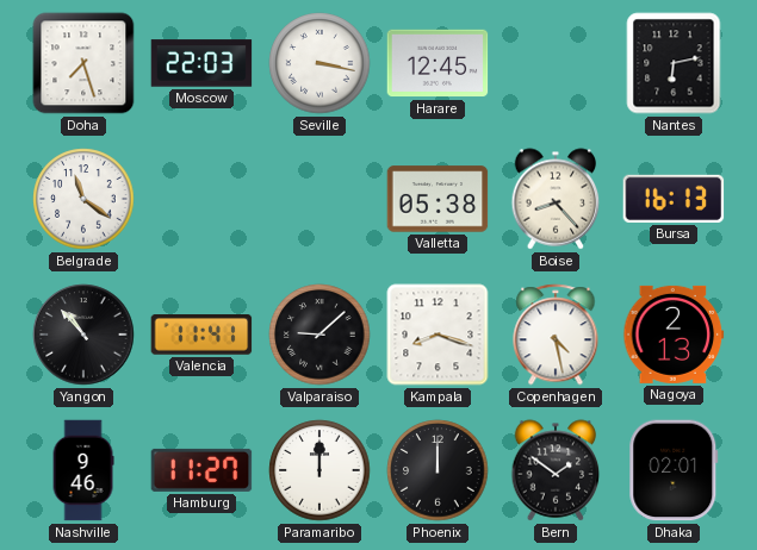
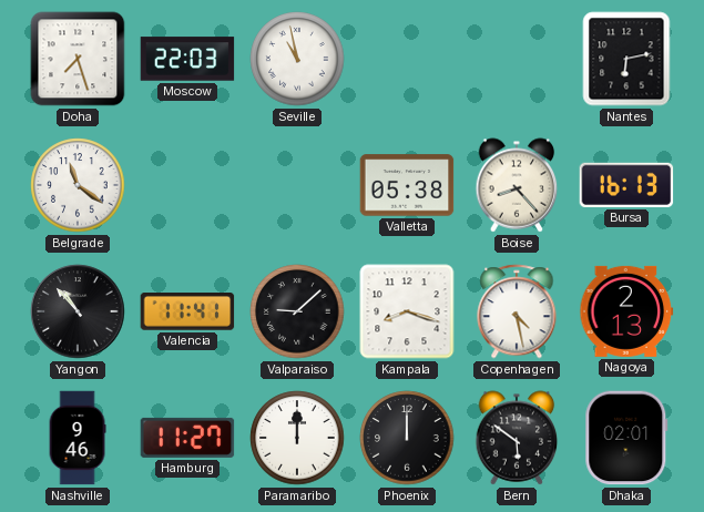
Seville: 3:17 -> 10:58
Harare: 12:45 -> none
Bern: 1:51 -> 5:51
